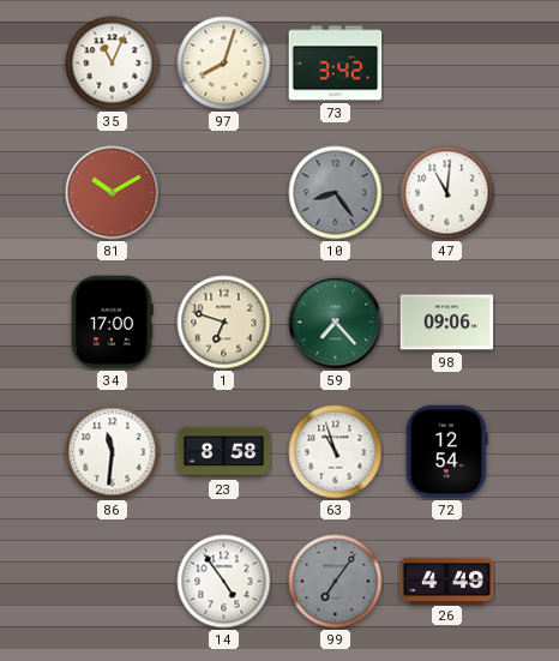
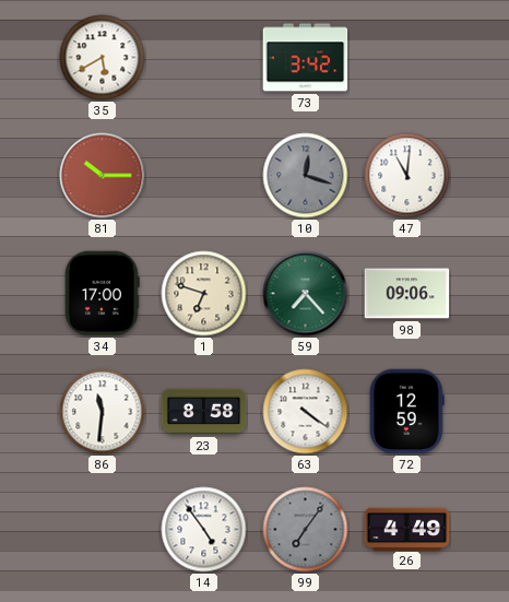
35: 11:04 -> 5:40
97: 8:03 -> none
81: 10:10 -> 10:15
10: 8:24 -> 12:18
63: 10:57 -> 4:21
72: 12:54 -> 12:59
